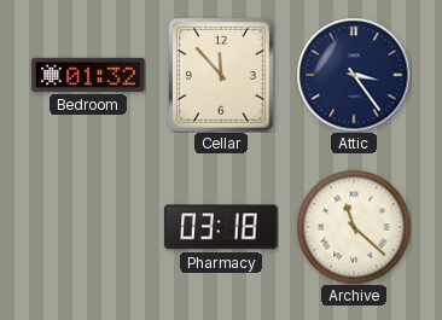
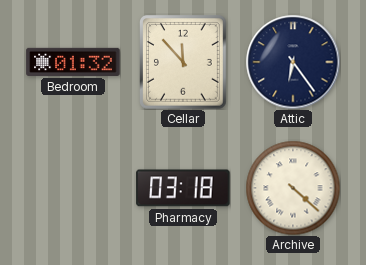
Attic: 3:24 -> 6:24
Archive: 11:22 -> 4:22
